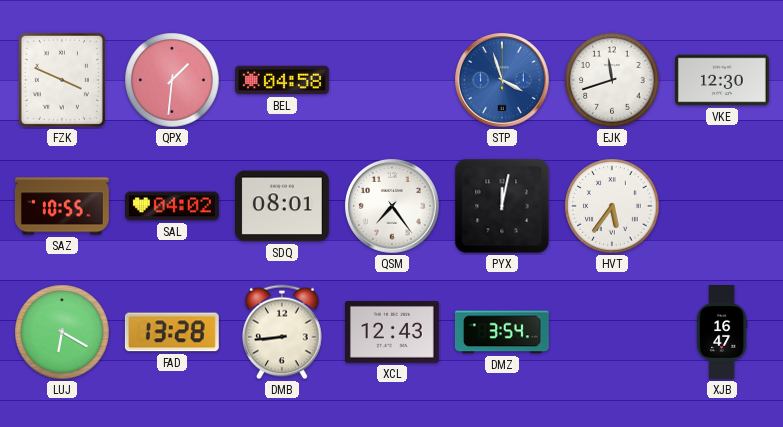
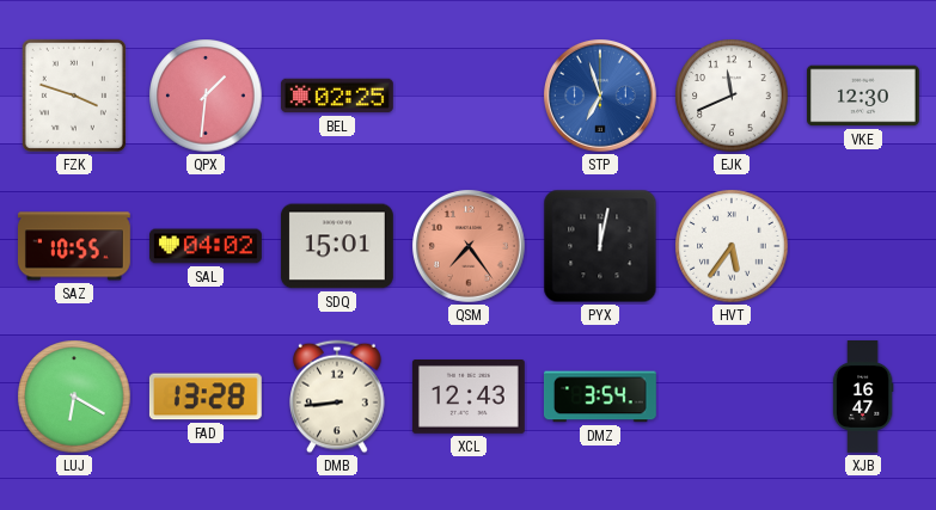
FZK: 3:49 -> 3:48
BEL: 04:58 -> 02:25
STP: 3:57 -> 6:57
EJK: 11:42 -> 11:41
SDQ: 08:01 -> 15:01
QSM dial: white -> salmon
